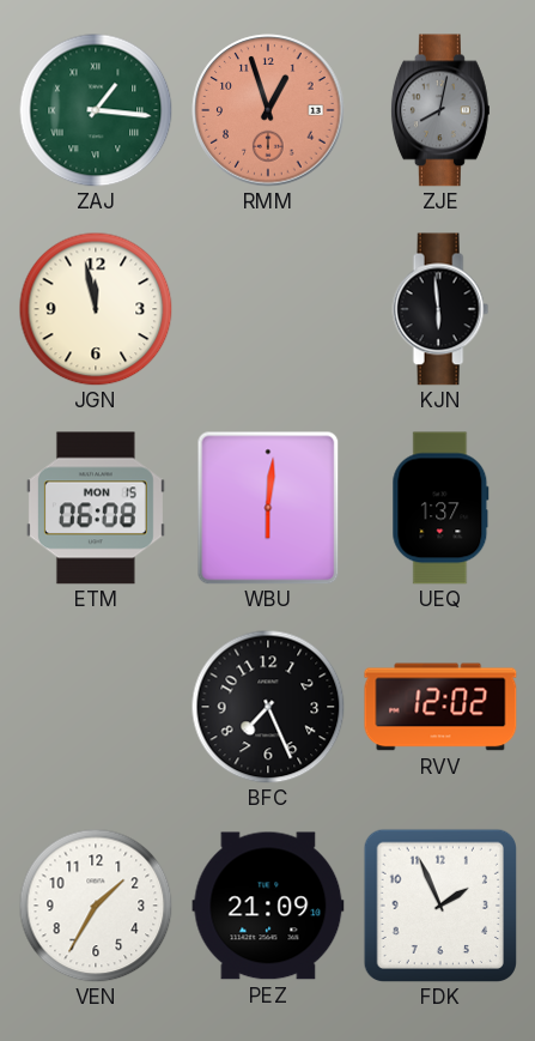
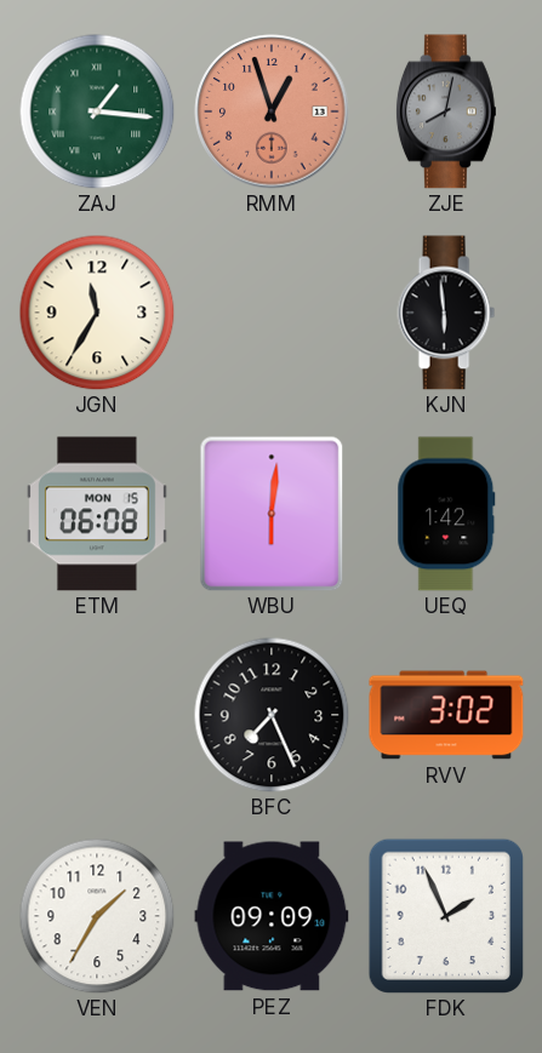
JGN: 11:58 -> 11:35
UEQ: 1:37 -> 1:42
RVV: 12:02 -> 3:02
PEZ: 21:09 -> 09:09
